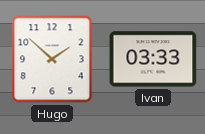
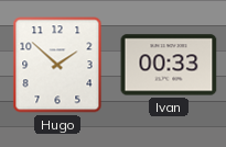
Ivan: 03:33 -> 00:33
